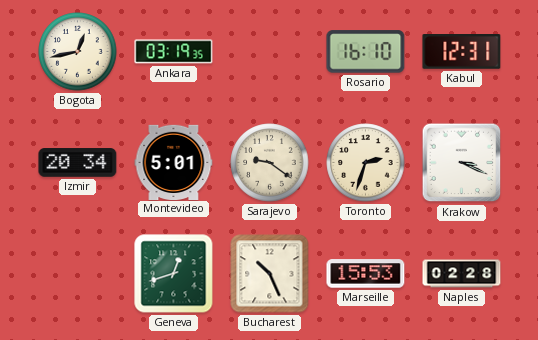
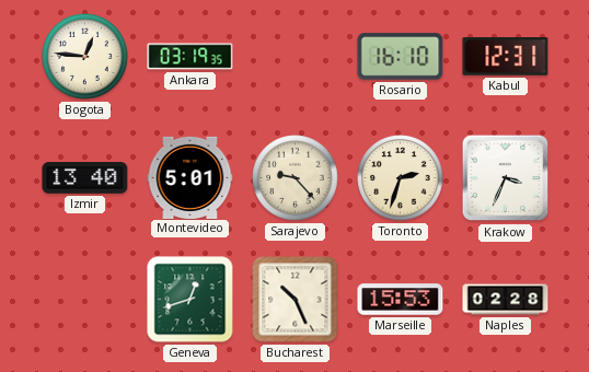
Bogota: 12:43 -> 12:46
Izmir: 20:34 -> 13:40
Sarajevo: 9:21 -> 9:23
Krakow: 3:19 -> 3:34
